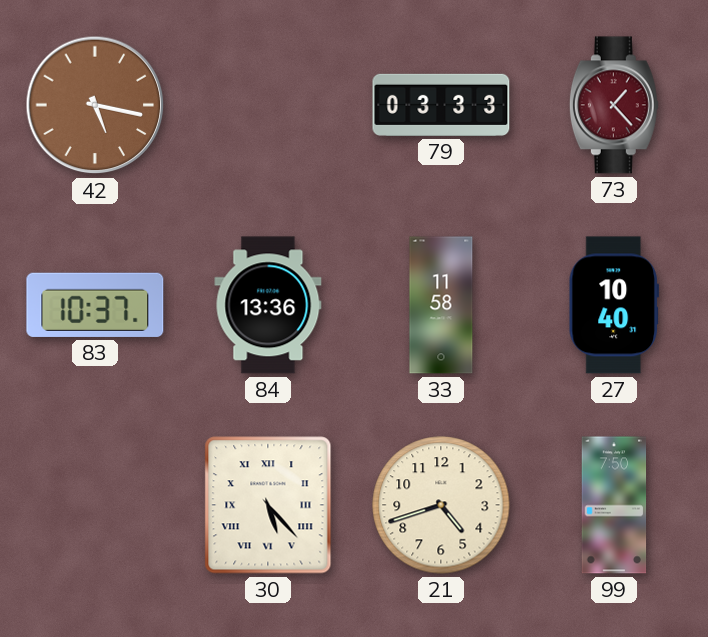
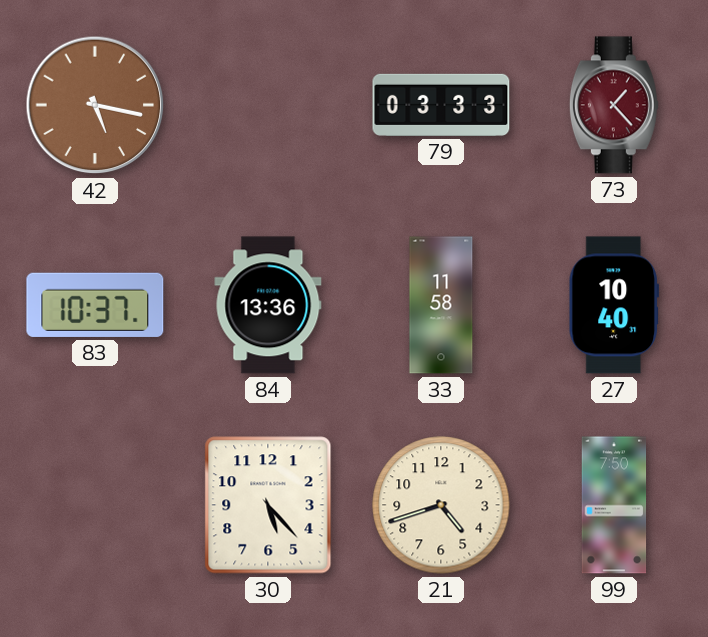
30 numerals: Roman -> Arabic
